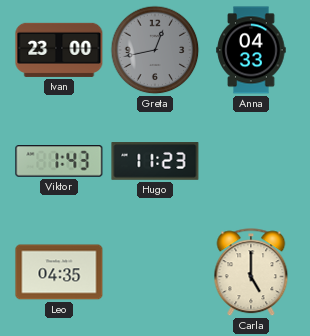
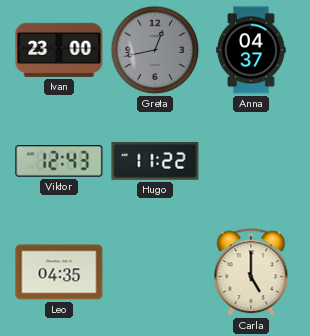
Anna: 04:33 -> 04:37
Viktor: 1:43 -> 12:43
Hugo: 11:23 -> 11:22
